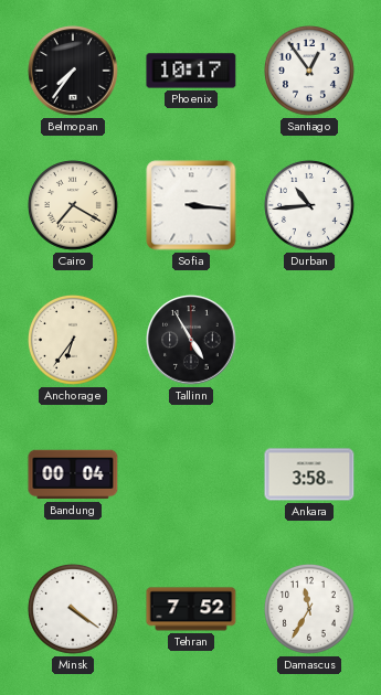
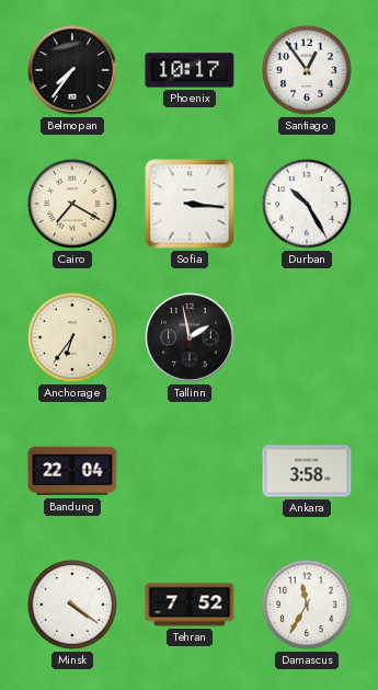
Durban: 10:44 -> 10:25
Tallinn: 4:55 -> 1:58
Bandung: 00:04 -> 22:04
